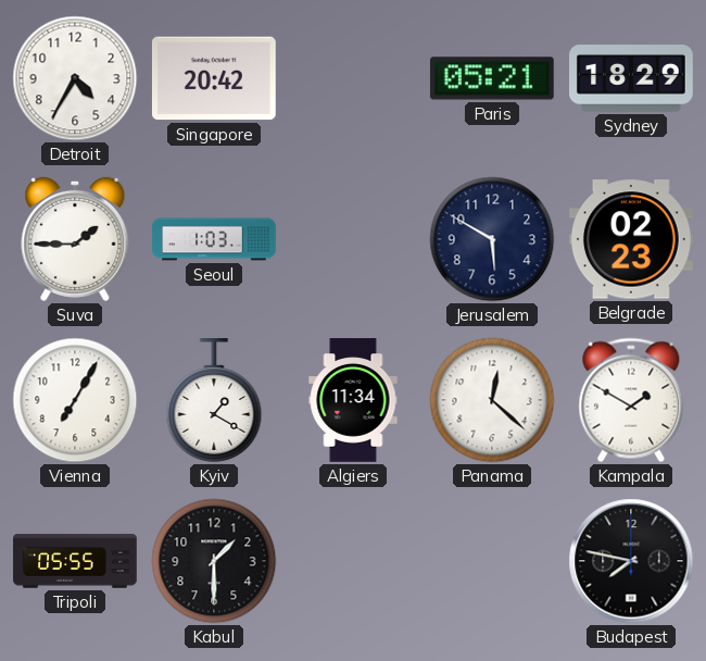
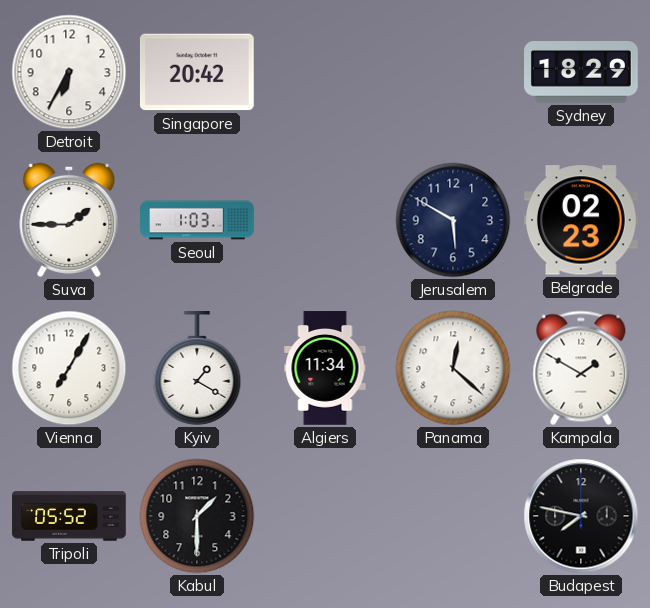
Detroit: 4:35 -> 6:35
Paris: 05:21 -> none
Tripoli: 05:55 -> 05:52
